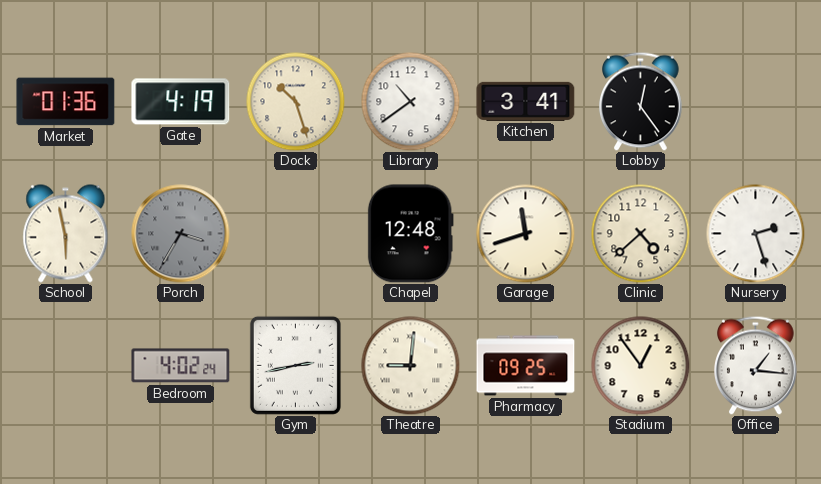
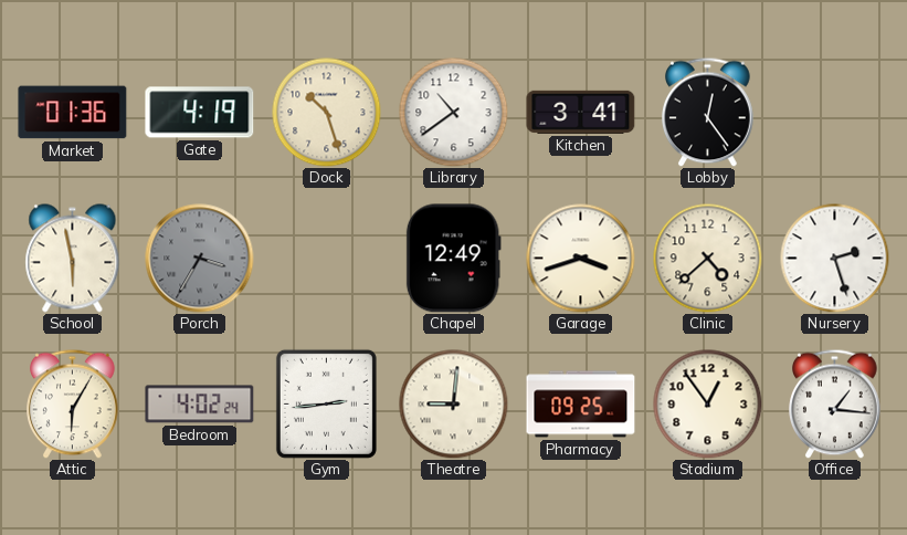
Chapel: 12:48 -> 12:49
Garage: 11:42 -> 3:42
Attic: none -> 6:05
Gym: 2:43 -> 2:44
